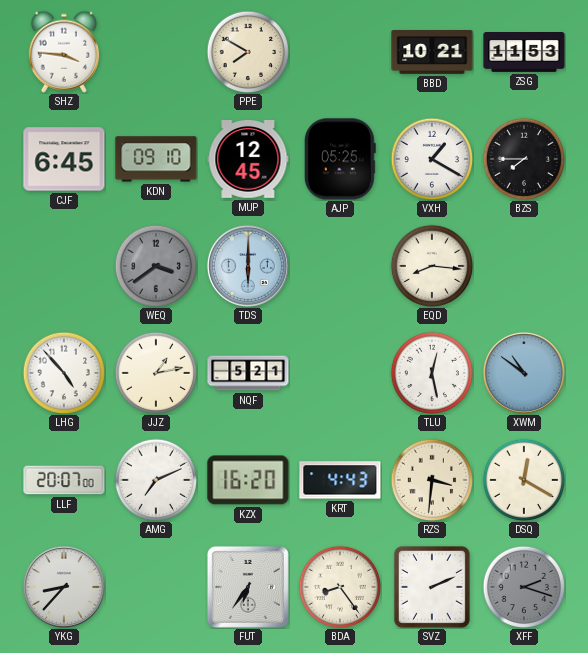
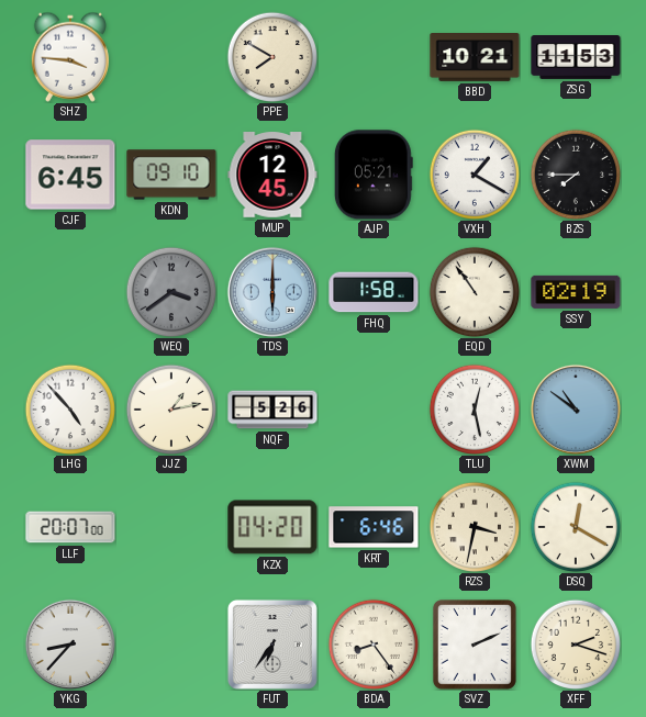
AJP: 05:25 -> 05:21
FHQ: none -> 1:58
EQD: 8:16 -> 10:54
SSY: none -> 02:19
NQF: 5:21 -> 5:26
AMG: 7:11 -> none
KZX: 16:20 -> 04:20
KRT: 4:43 -> 6:46
RZS: 3:31 -> 3:32
XFF dial: grey -> cream
